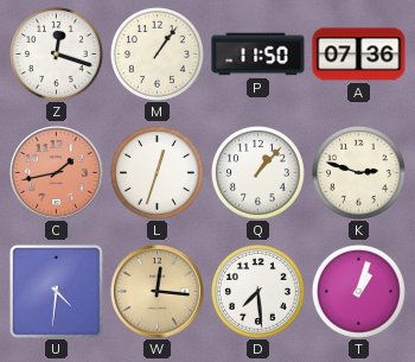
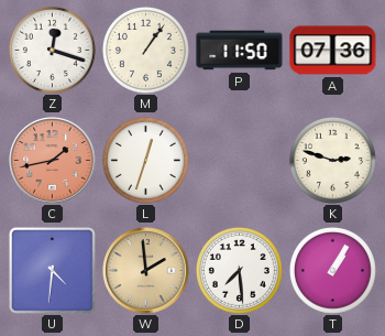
Q: 1:07 -> none
W: 12:16 -> 1:59
T: 1:03 -> 1:05
